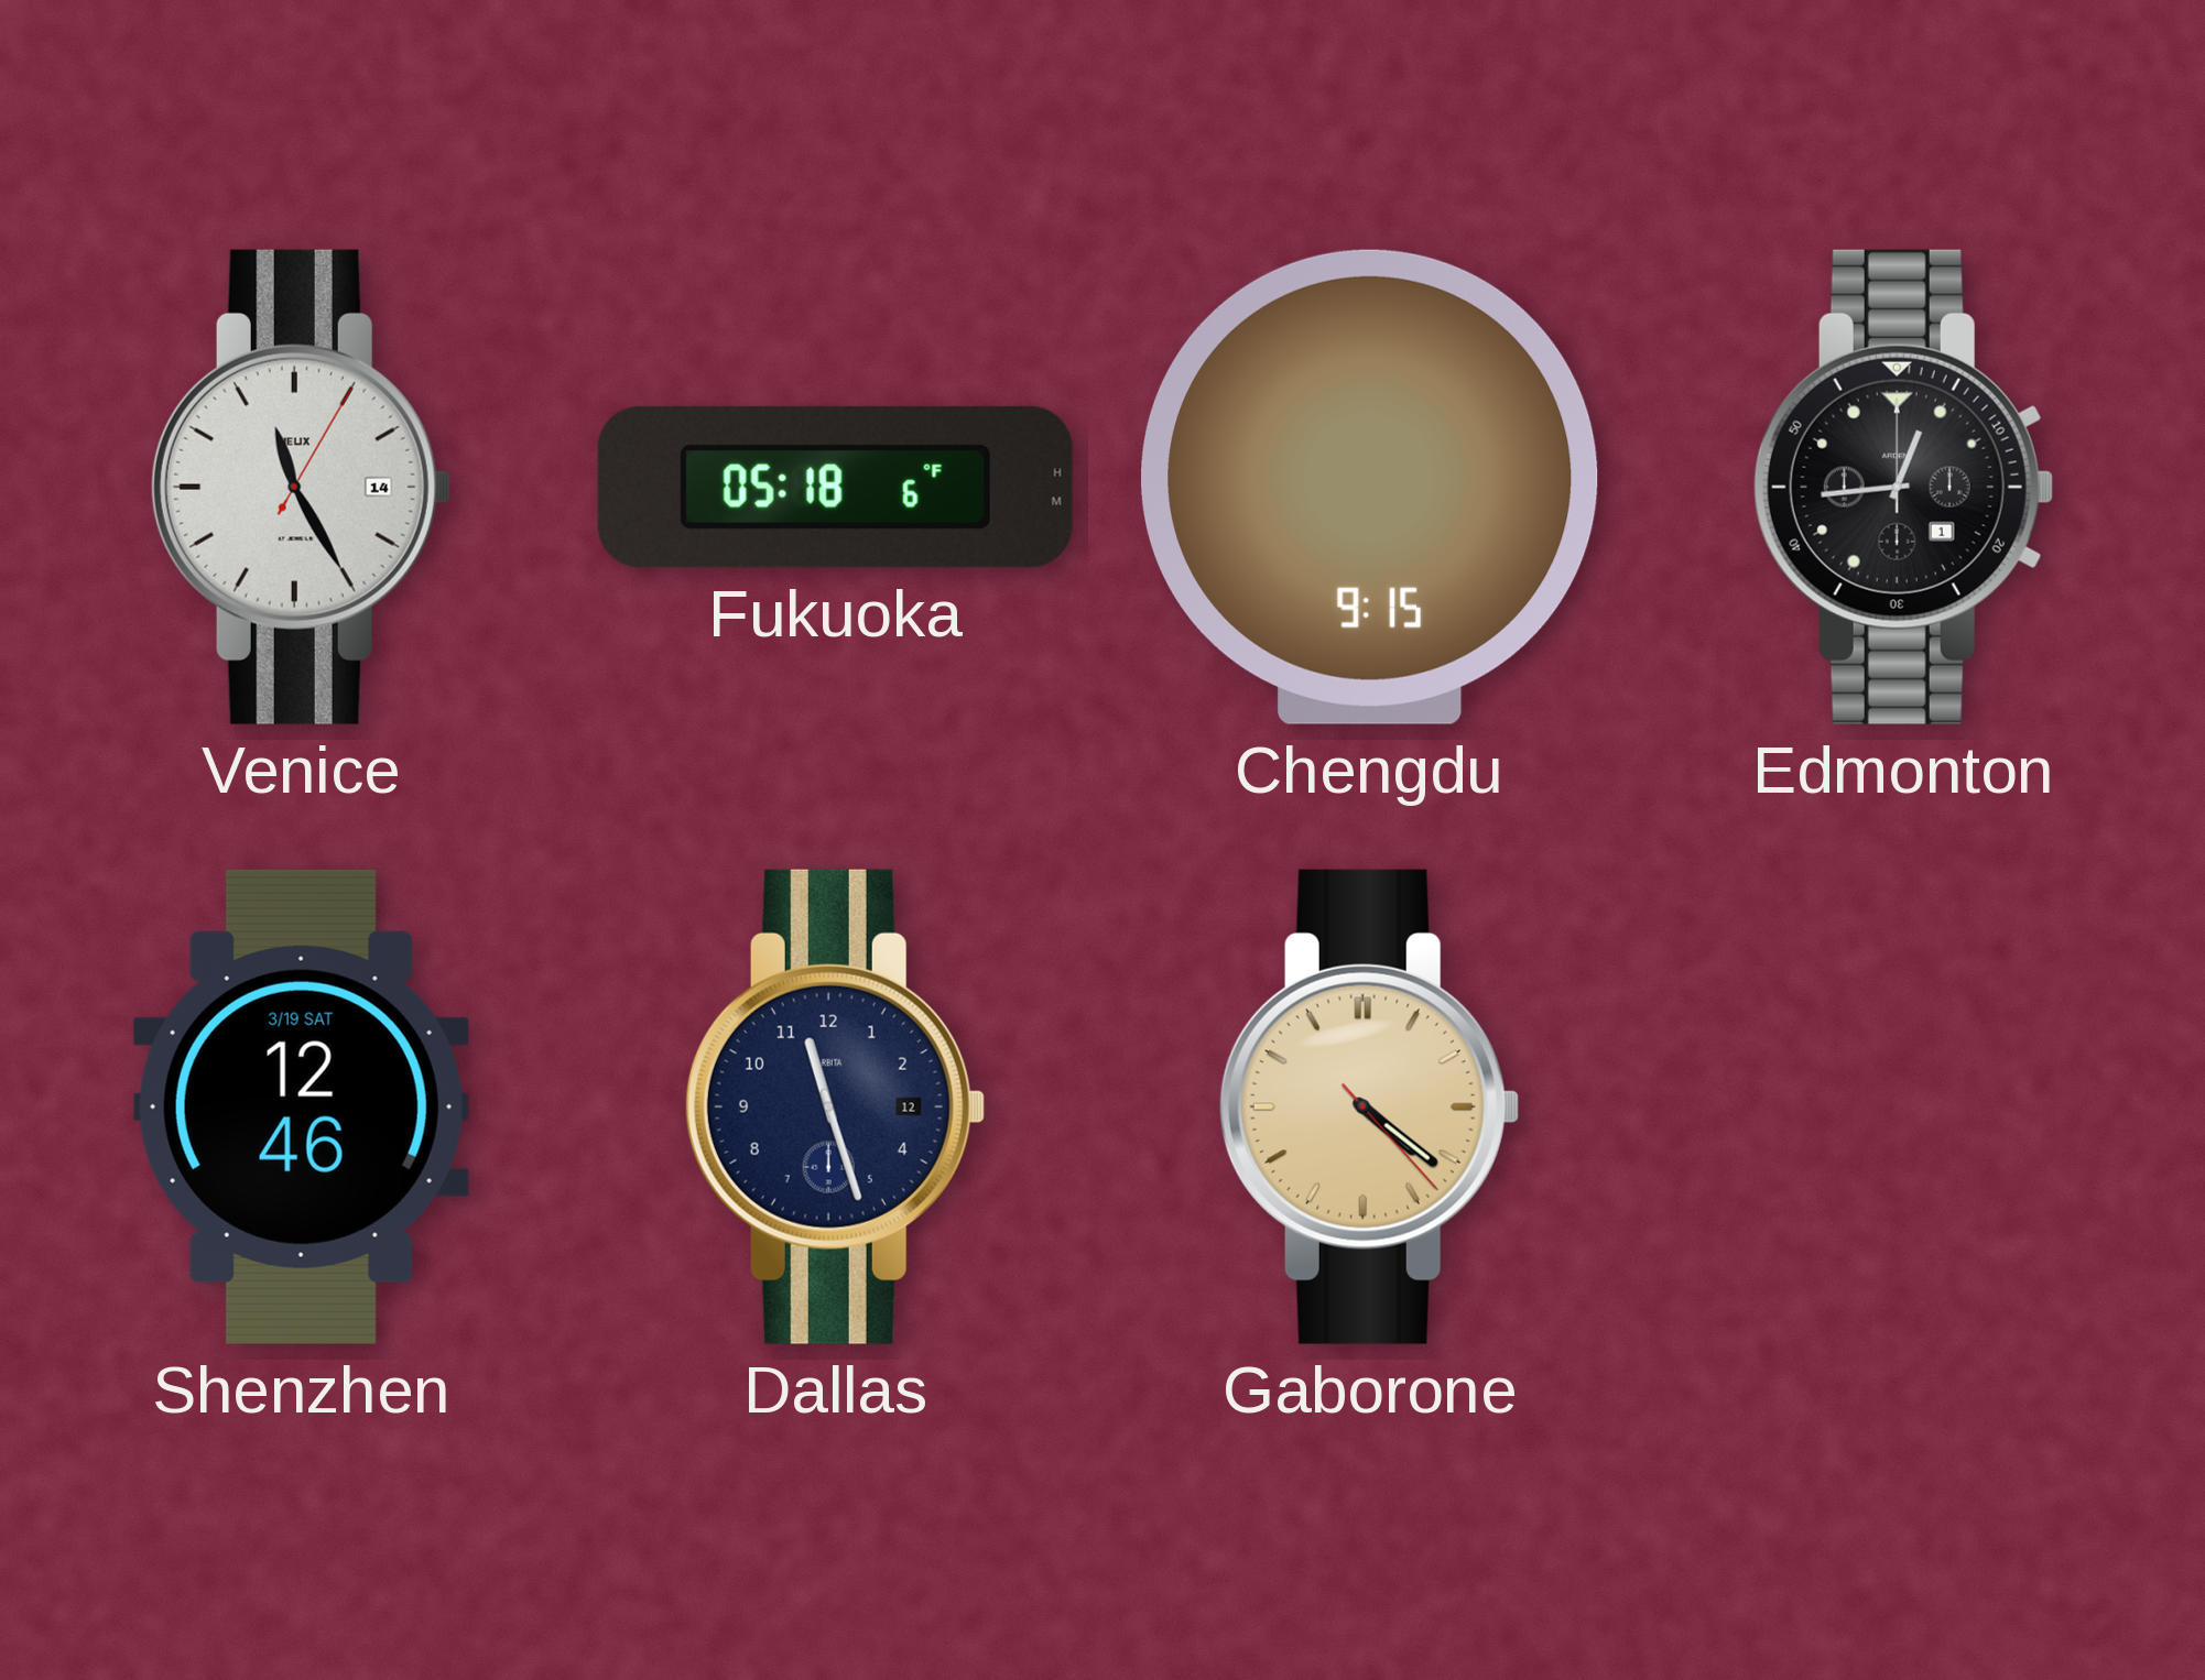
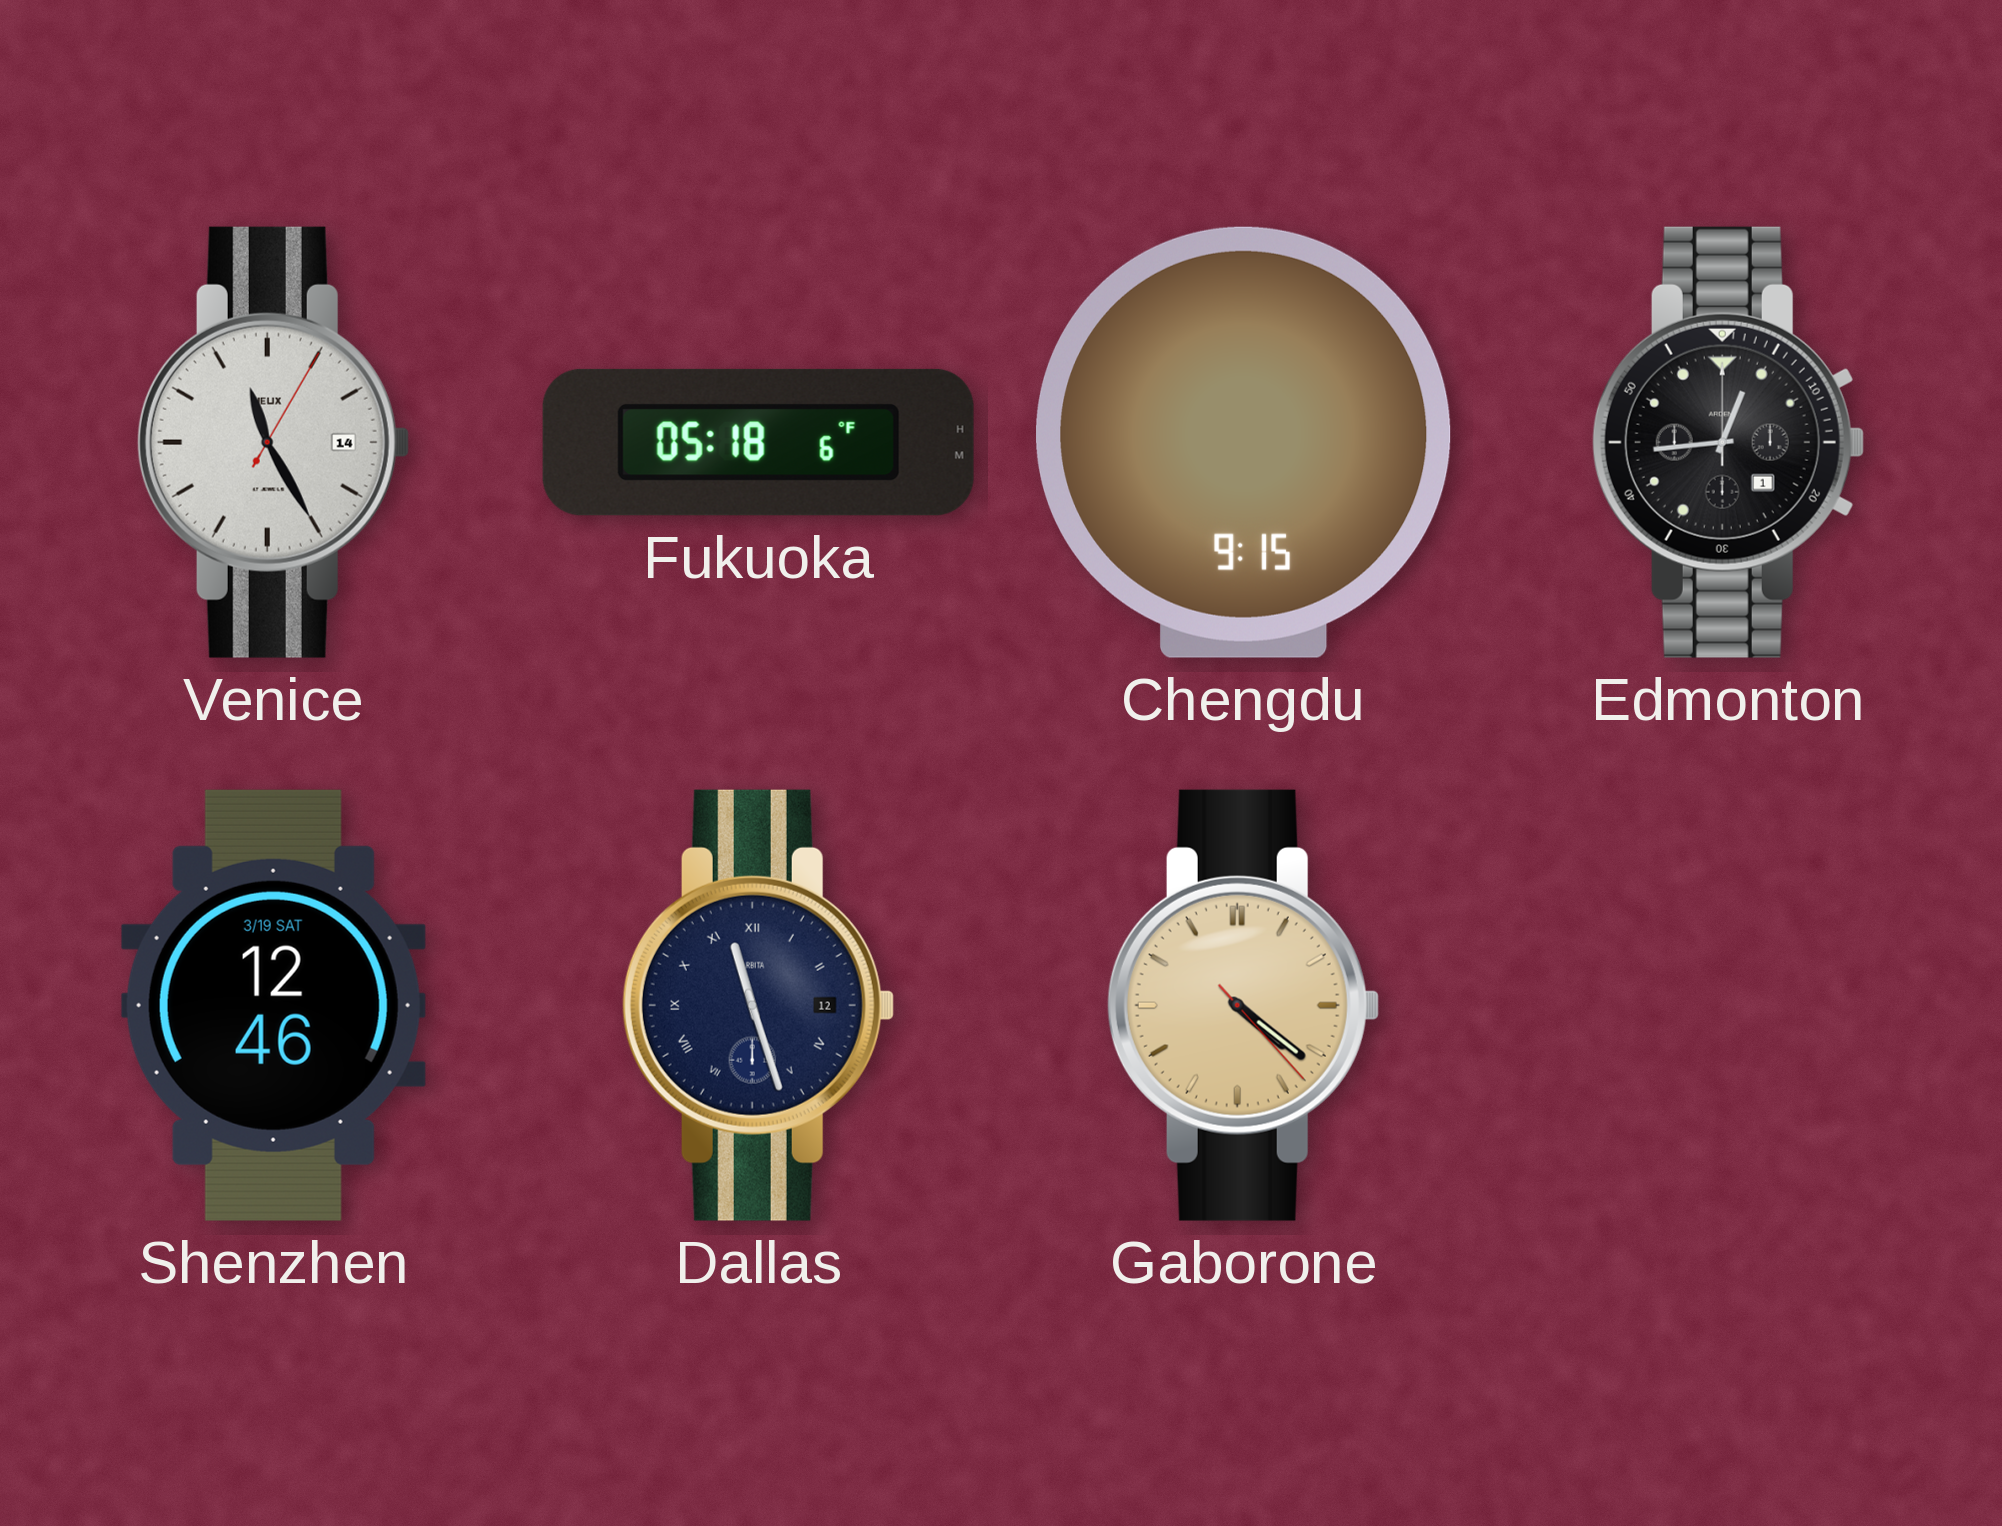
Dallas numerals: Arabic -> Roman
